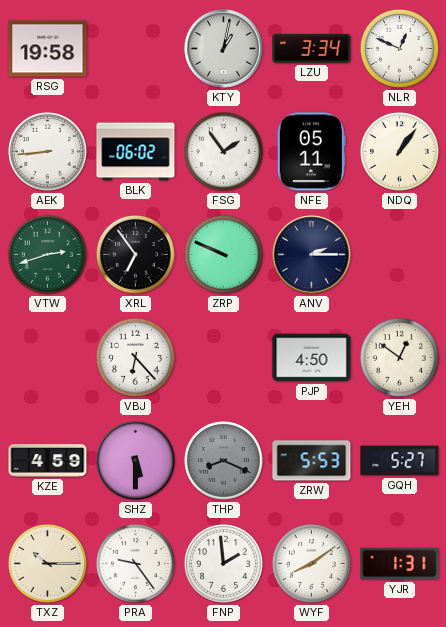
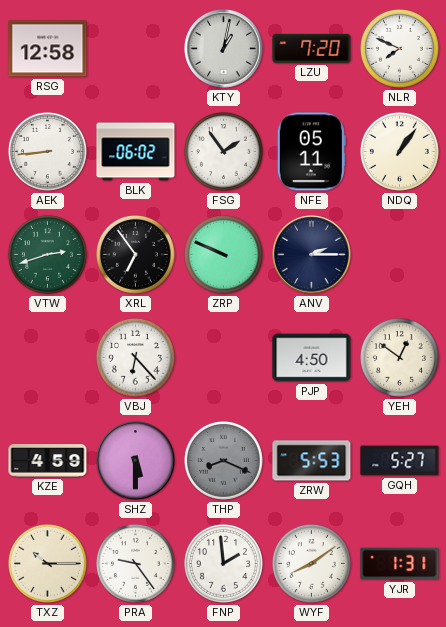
RSG: 19:58 -> 12:58
LZU: 3:34 -> 7:20
NLR: 12:49 -> 7:49
